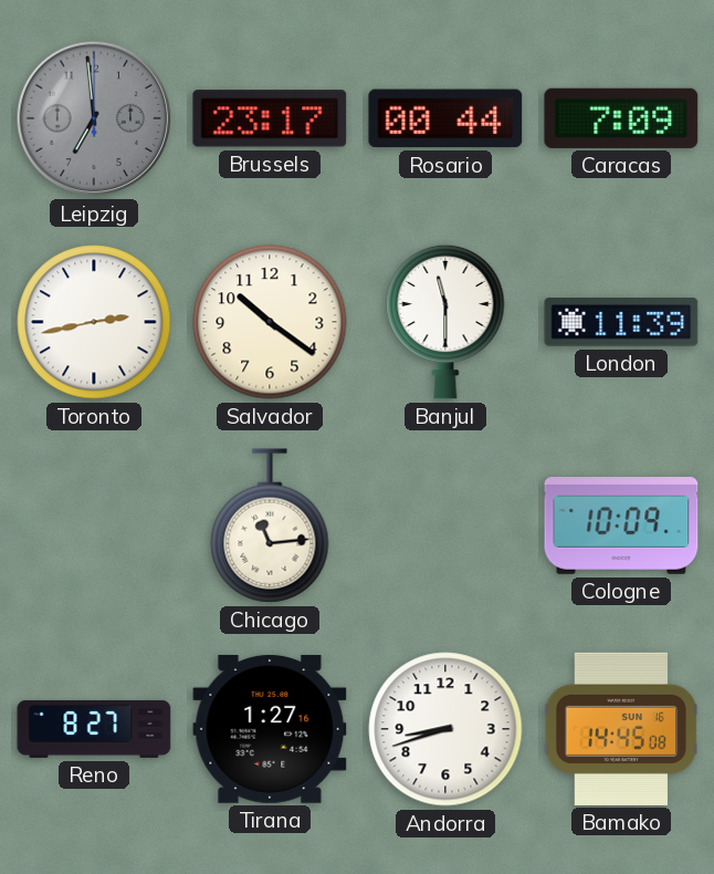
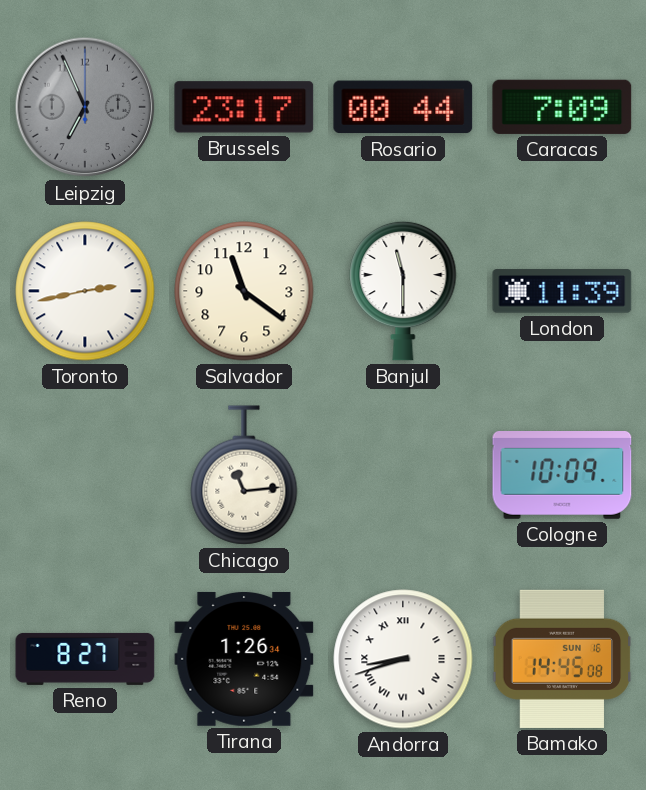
Leipzig: 6:59 -> 6:56
Salvador: 10:21 -> 11:21
Tirana: 1:27 -> 1:26
Andorra numerals: Arabic -> Roman
